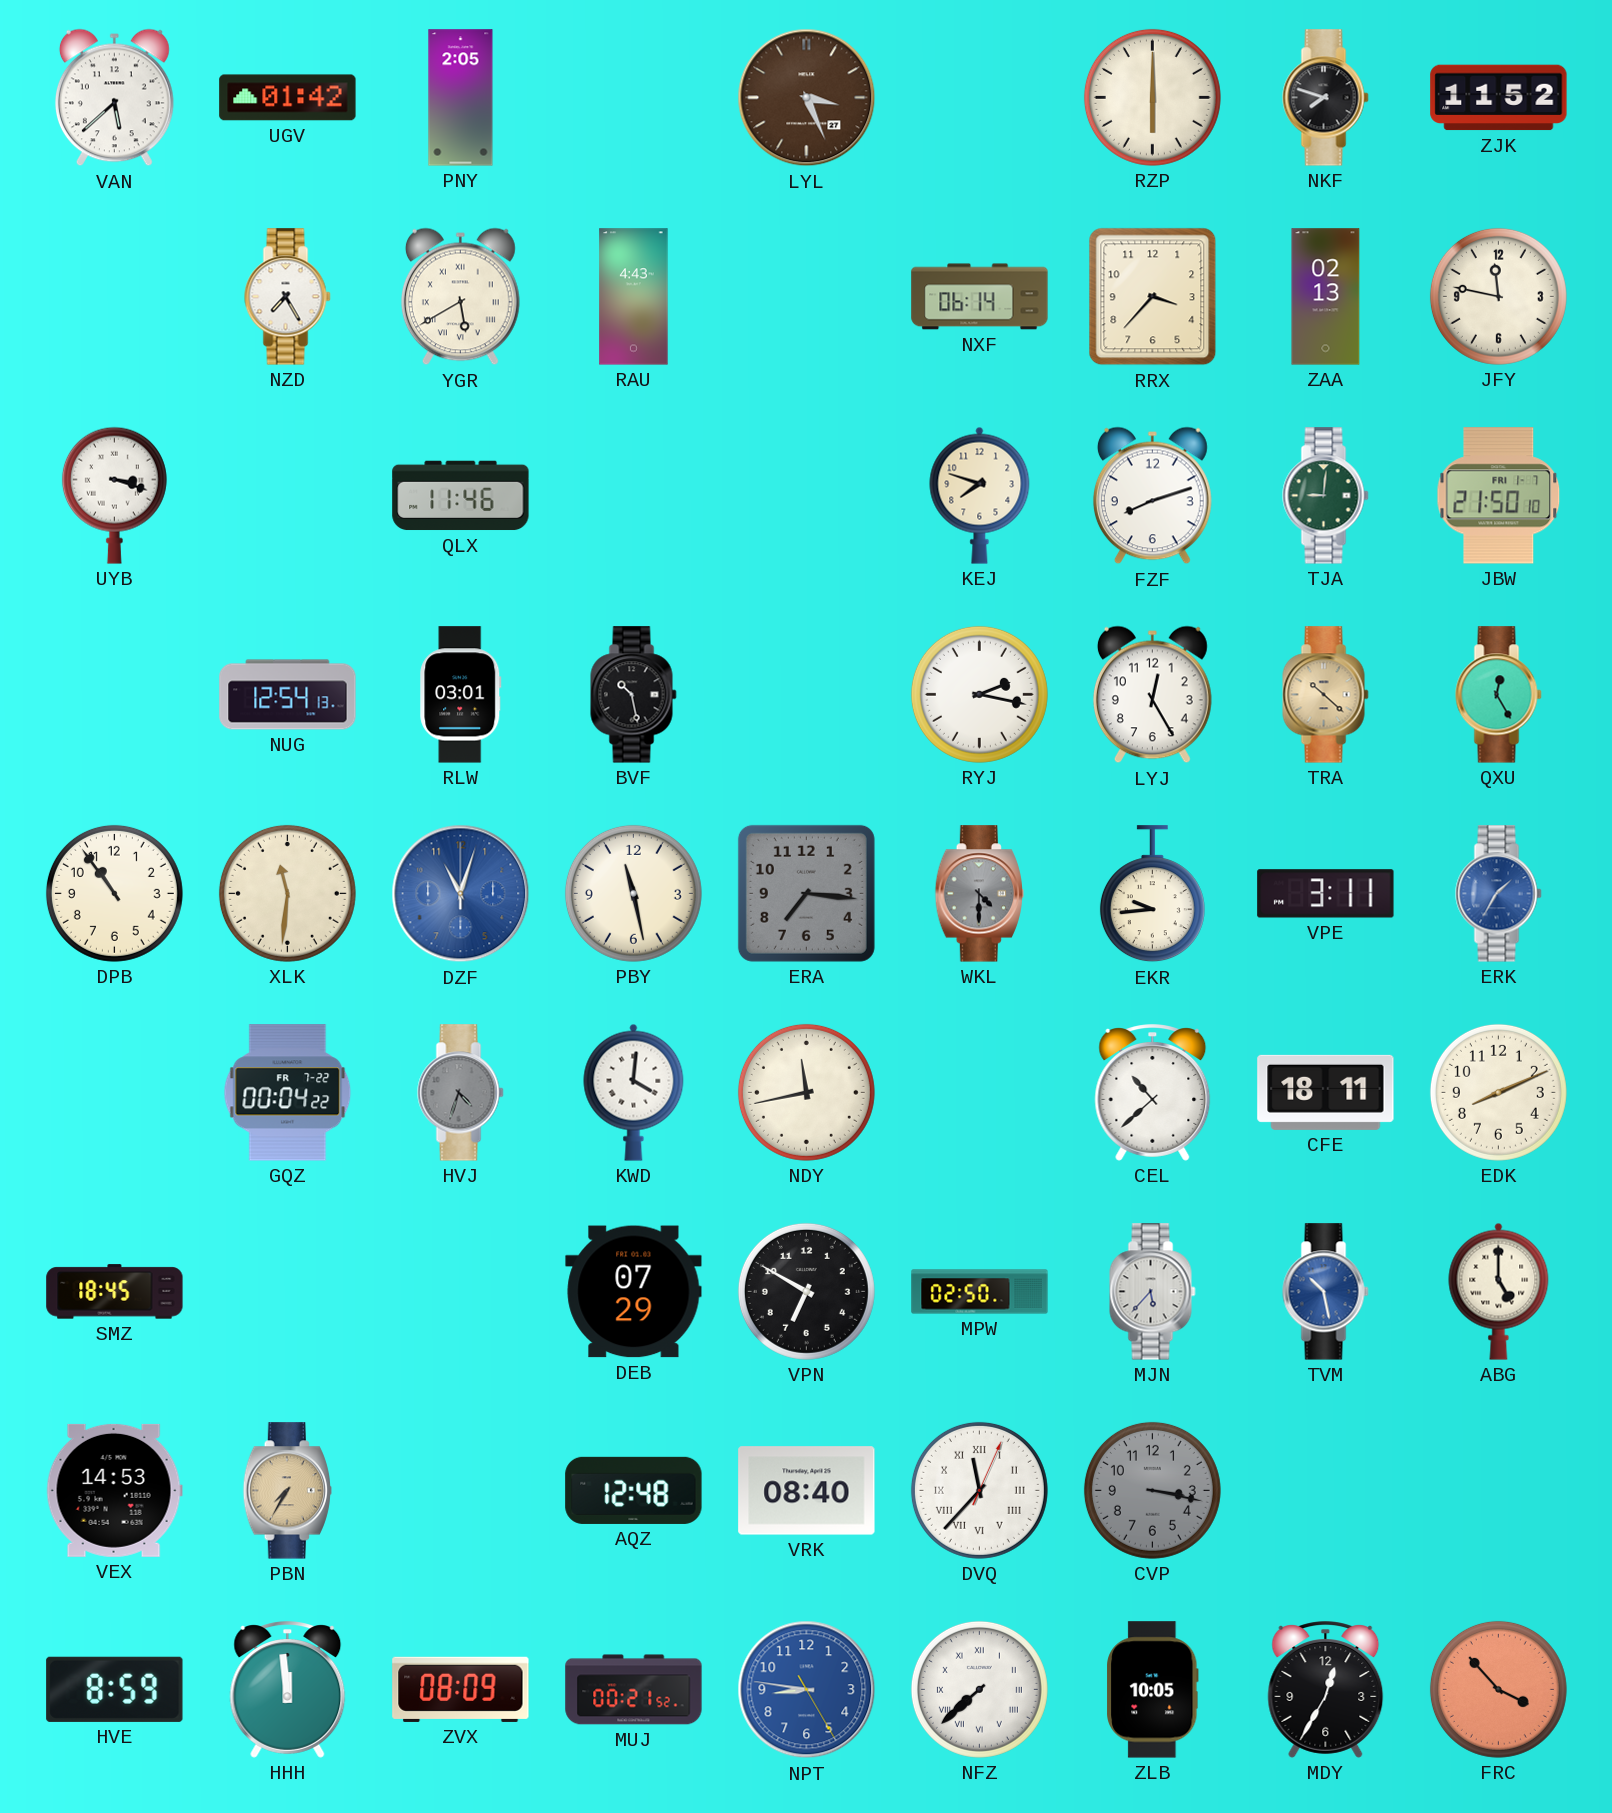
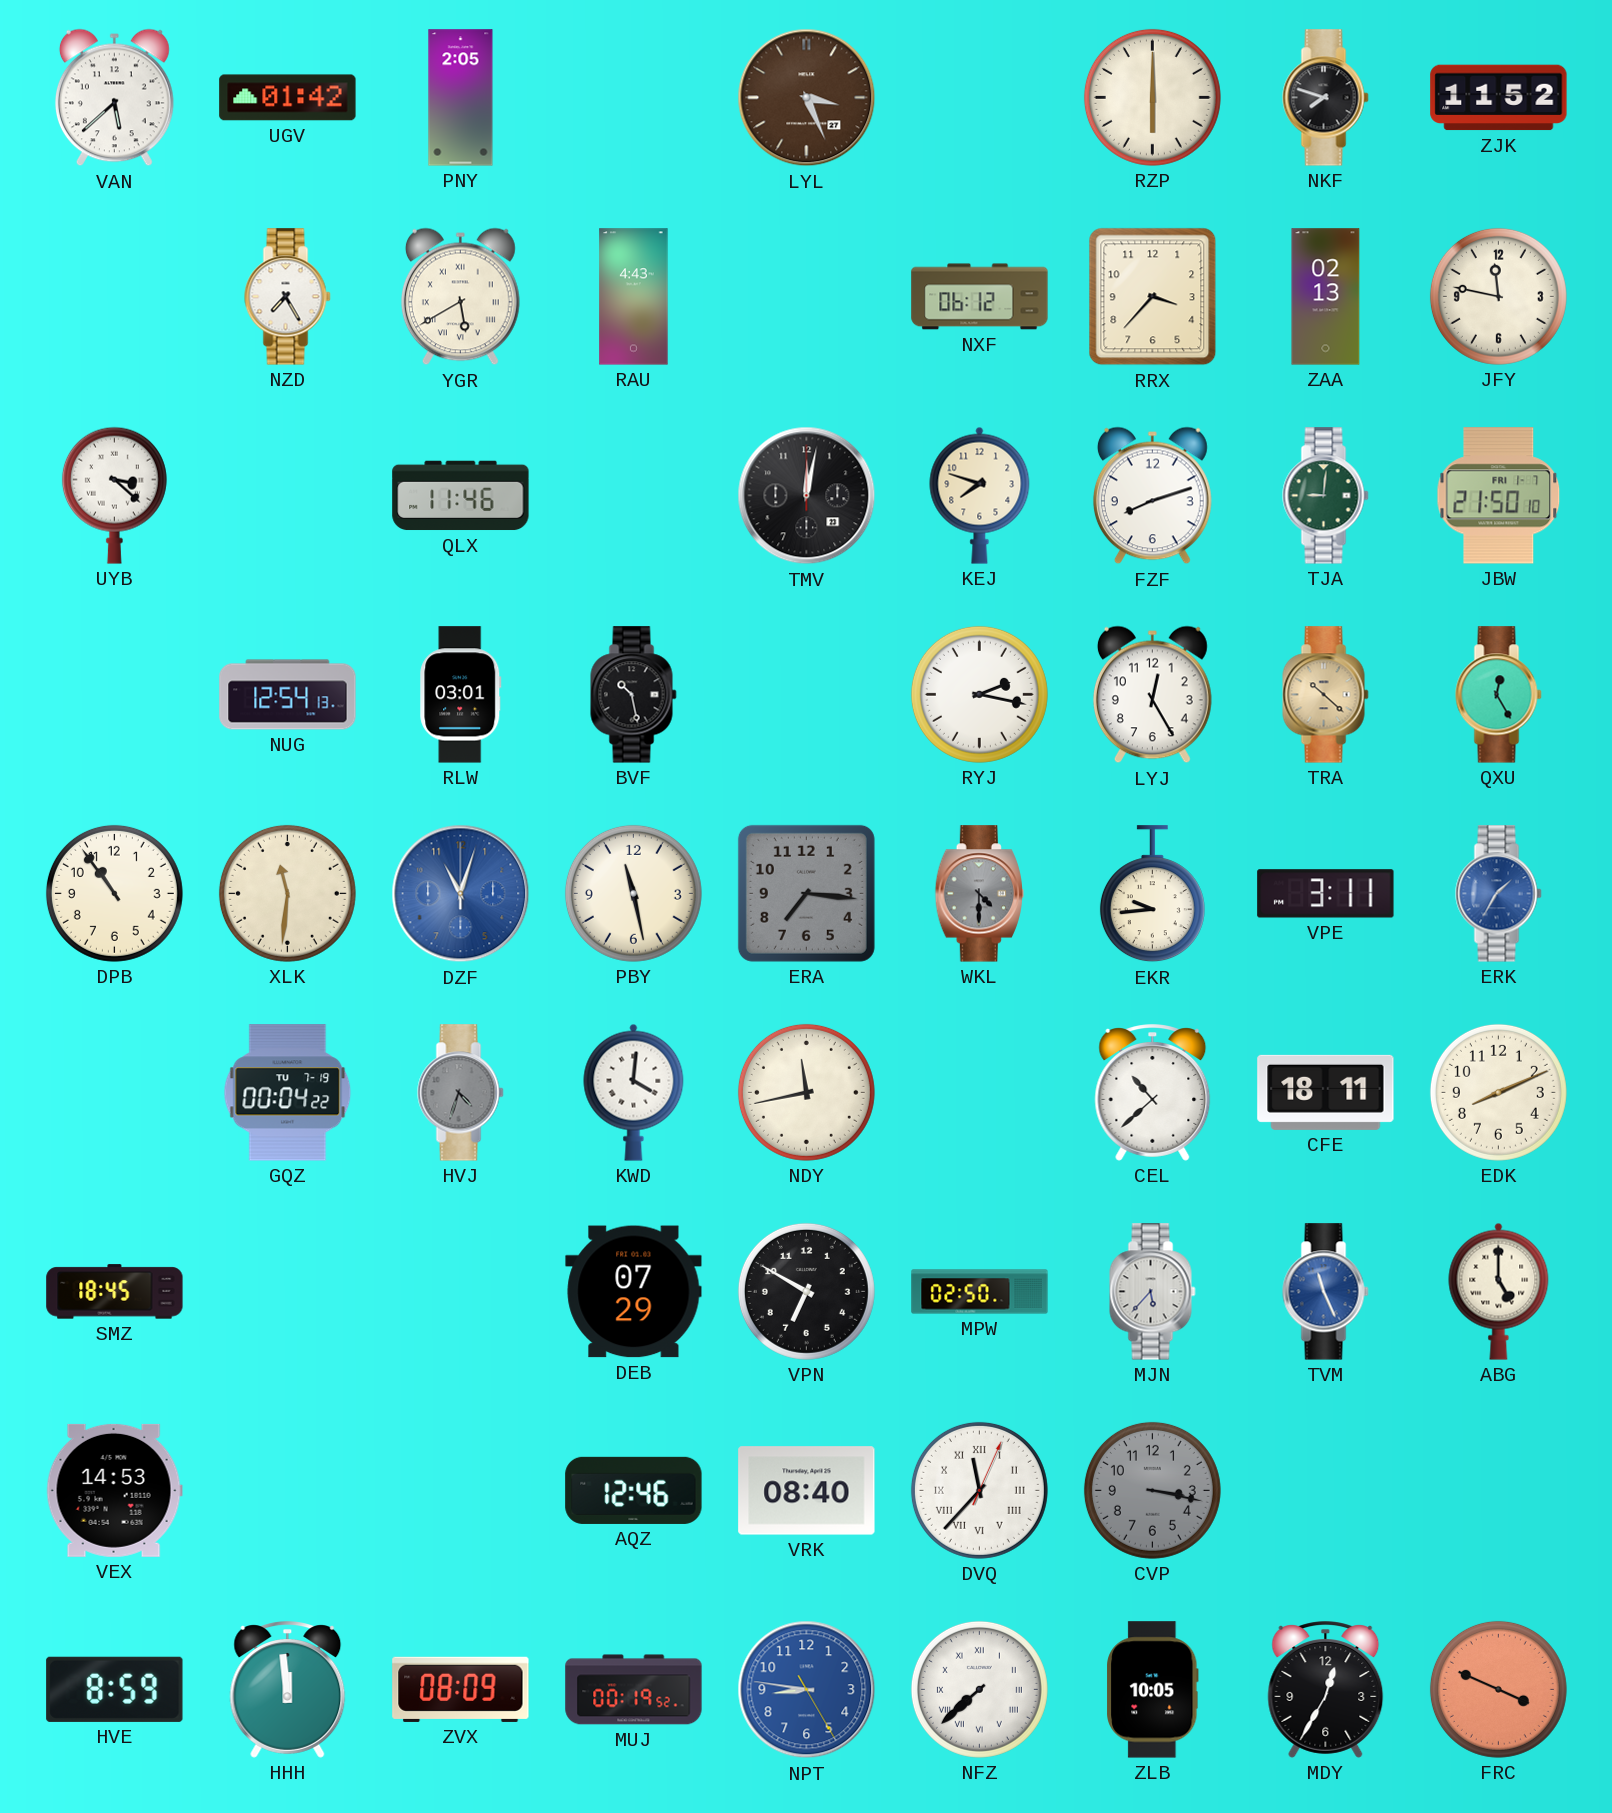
NXF: 06:14 -> 06:12
UYB: 3:18 -> 3:22
TMV: none -> 12:02
GQZ date: FR 7-22 -> TU 7-19
TVM: 10:28 -> 11:26
PBN: 7:35 -> none
AQZ: 12:48 -> 12:46
MUJ: 00:21 -> 00:19
FRC: 3:53 -> 3:49
